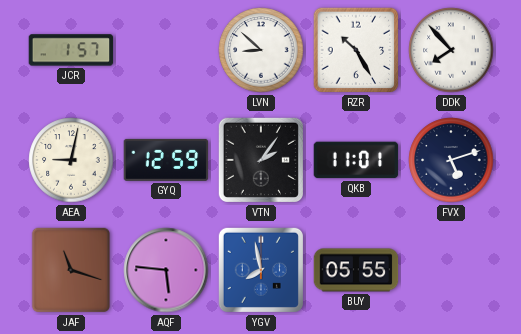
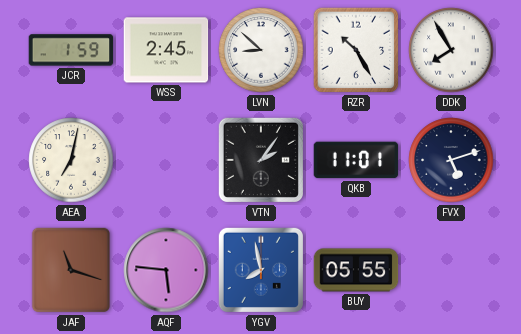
JCR: 1:57 -> 1:59
WSS: none -> 2:45
DDK: 7:53 -> 7:55
AEA: 9:02 -> 7:02
GYQ: 12:59 -> none
